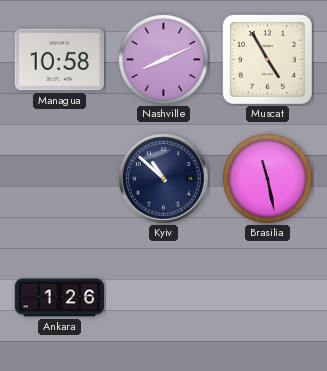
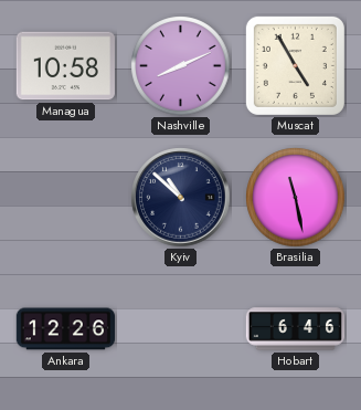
Ankara: 1:26 -> 12:26
Hobart: none -> 6:46
